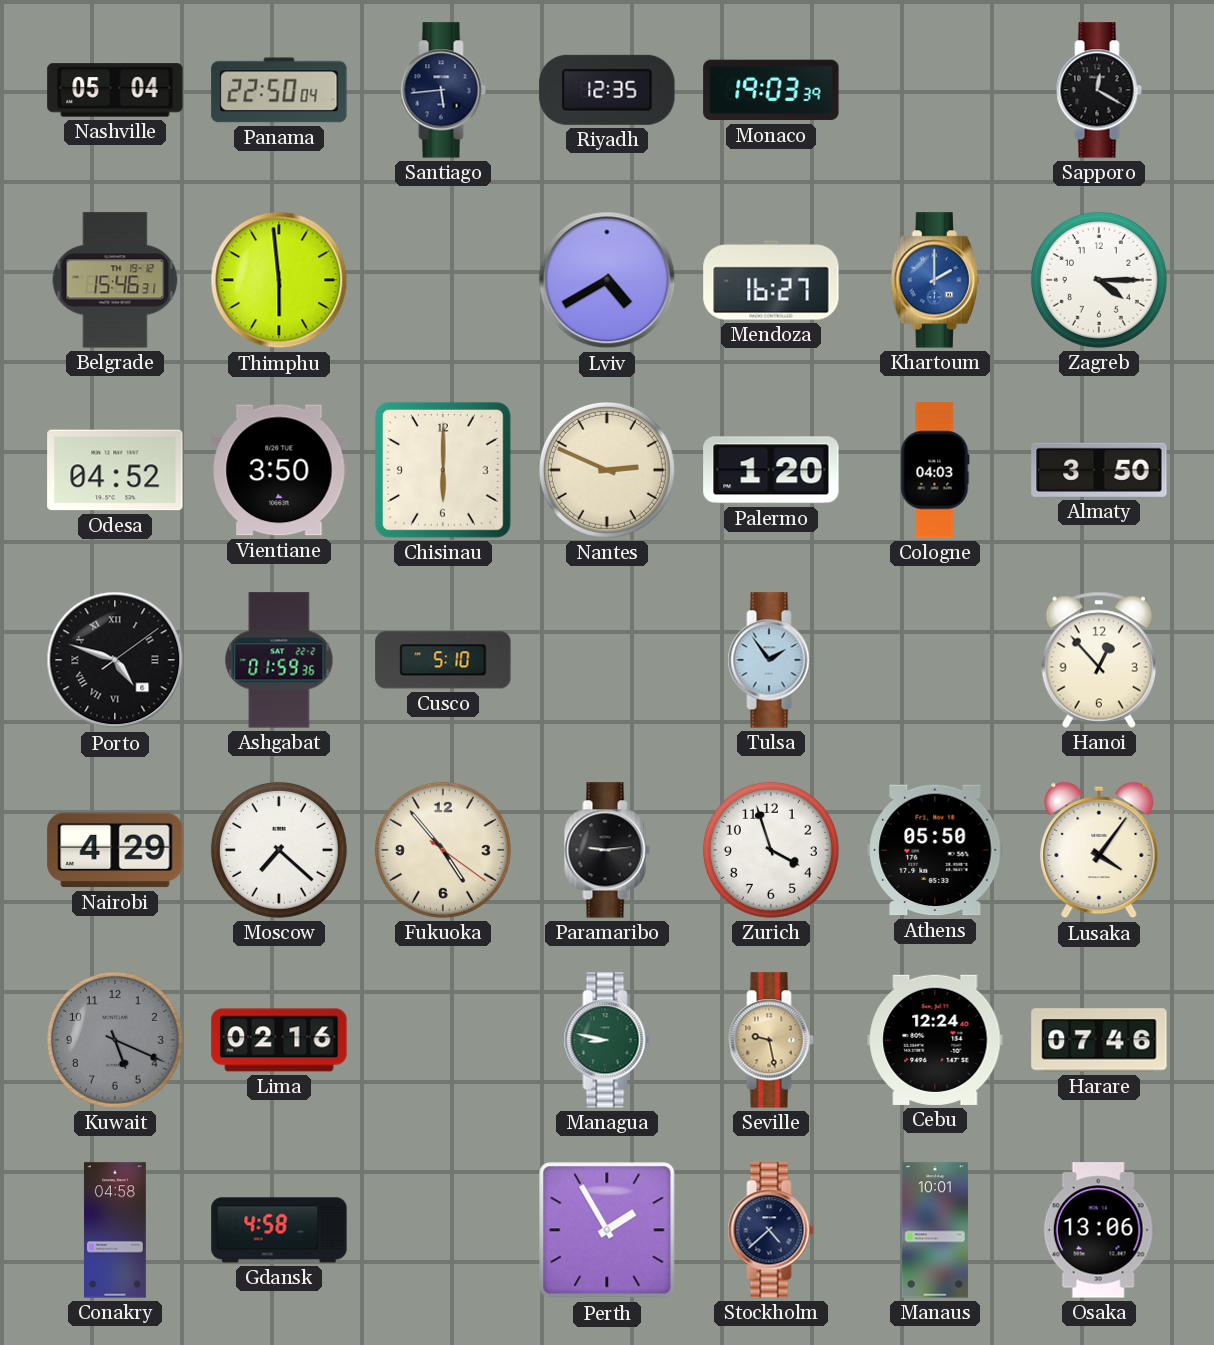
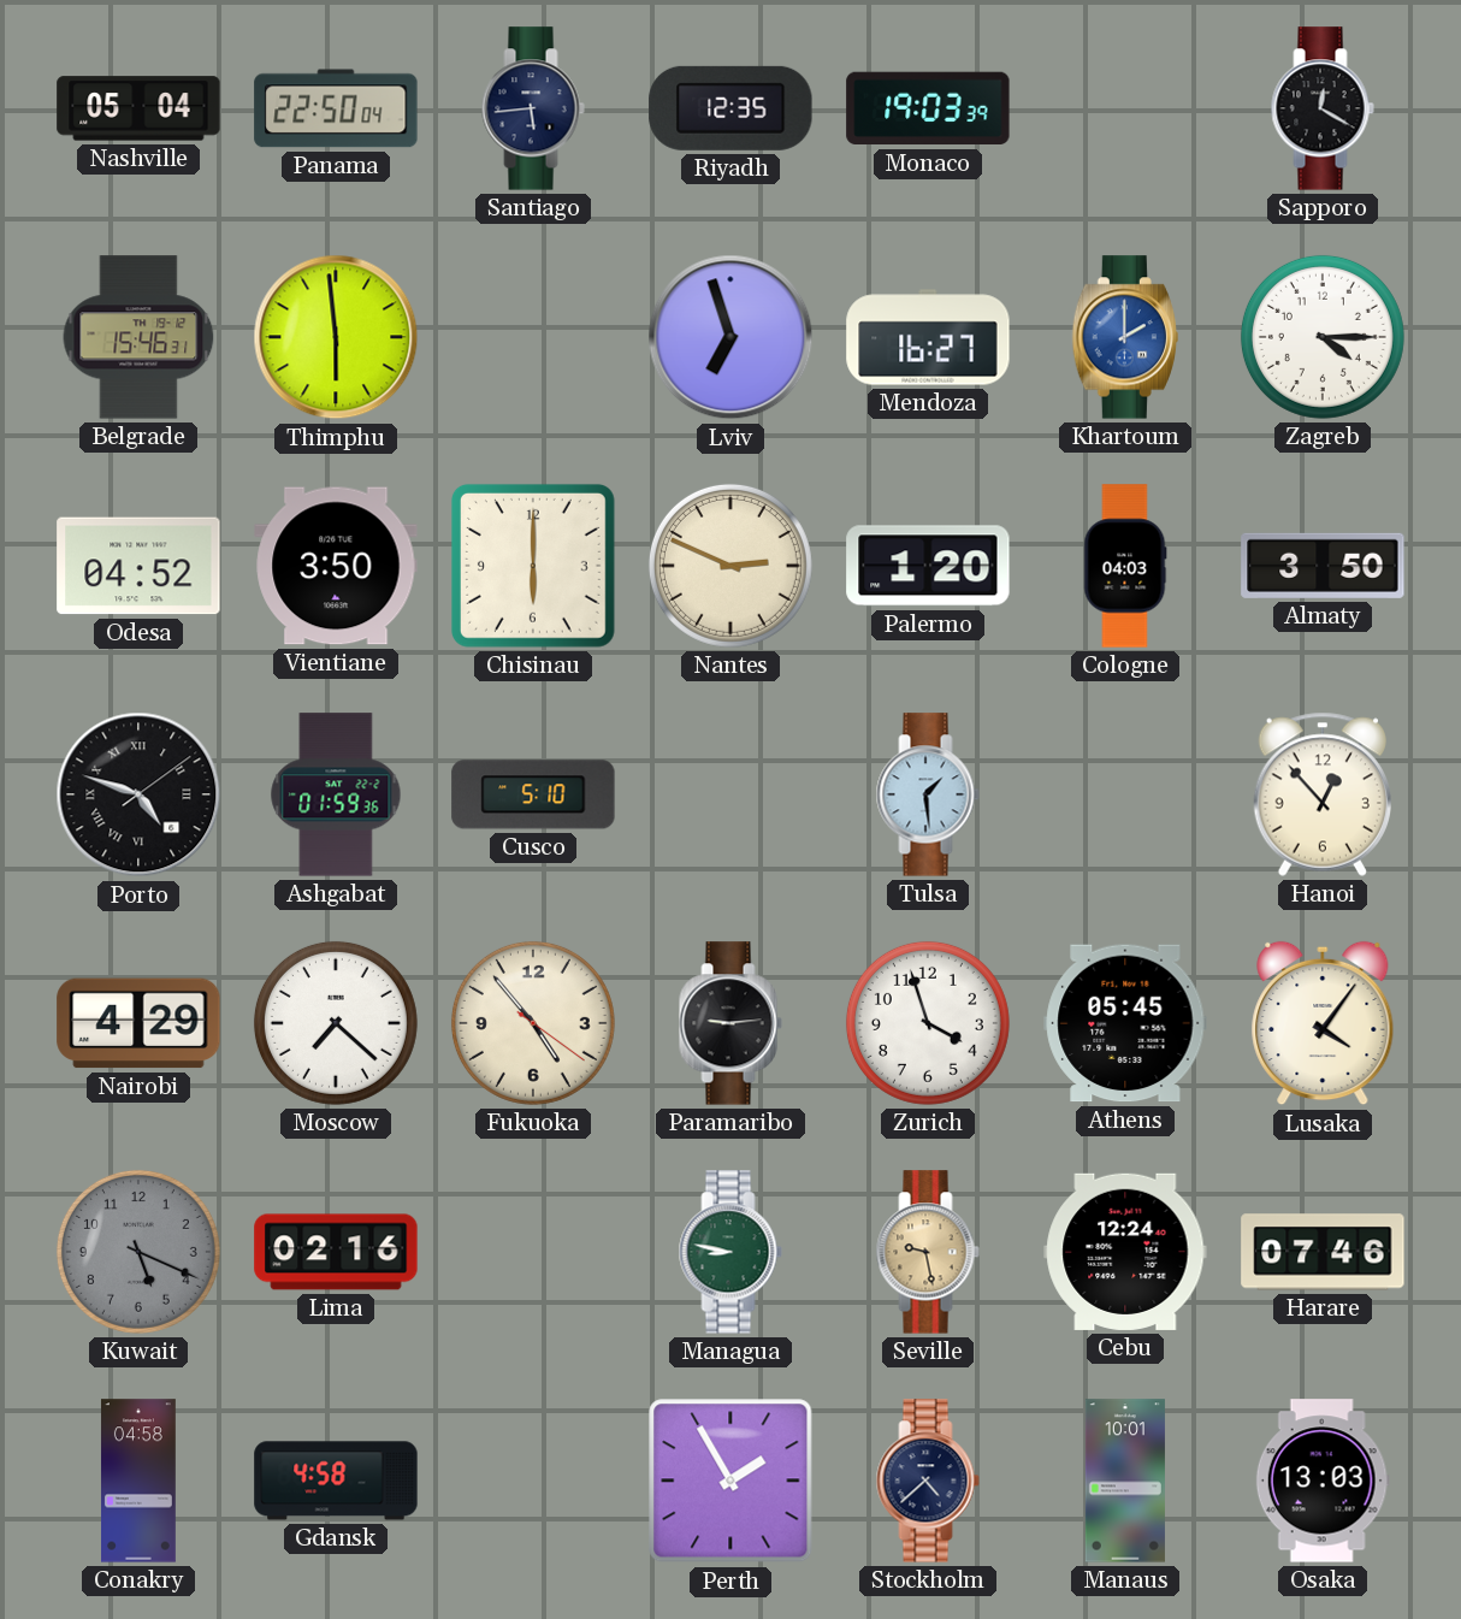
Lviv: 4:40 -> 6:57
Tulsa: 1:54 -> 1:29
Athens: 05:50 -> 05:45
Osaka: 13:06 -> 13:03
